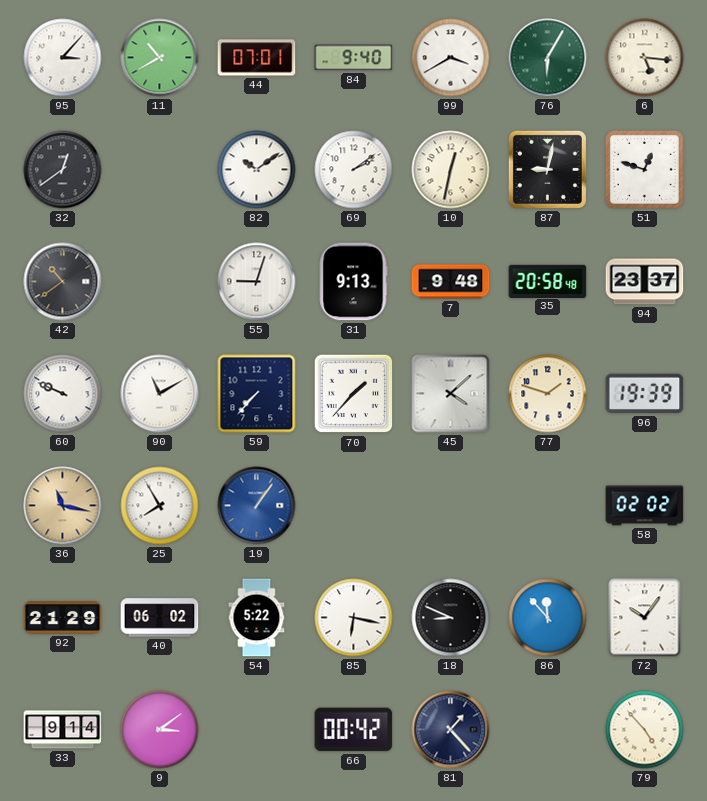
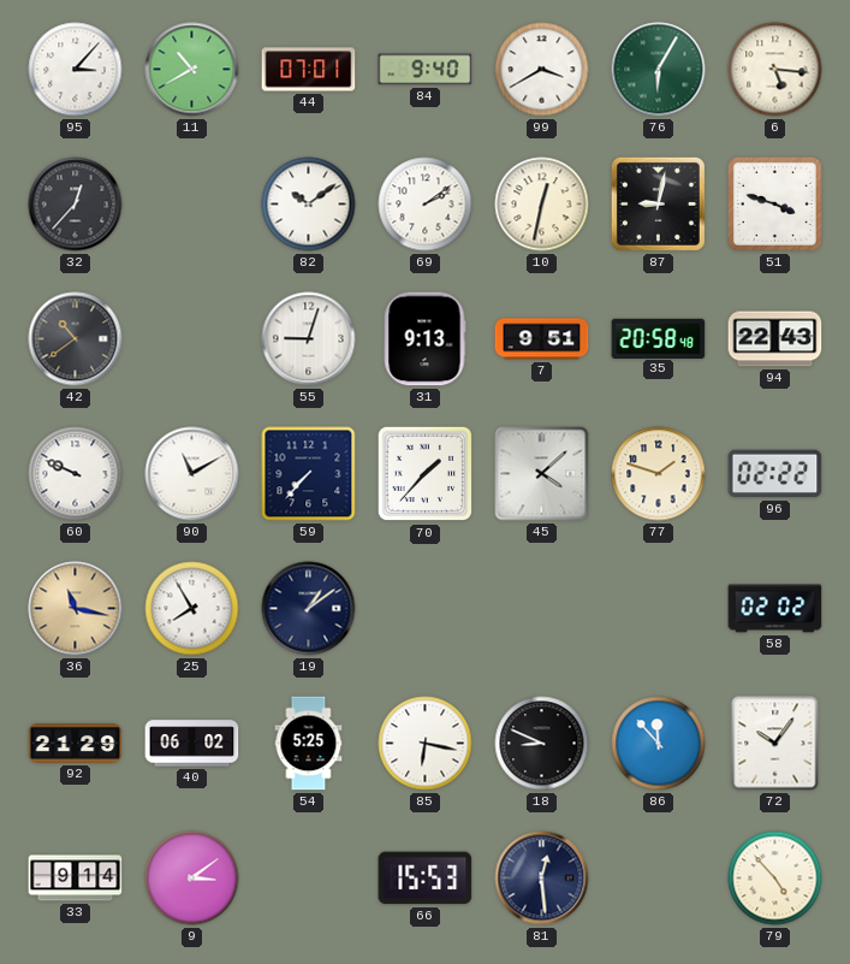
32: 12:39 -> 12:37
51: 12:48 -> 3:48
7: 9:48 -> 9:51
94: 23:37 -> 22:43
96: 19:39 -> 02:22
19: 1:06 -> 1:09
19 dial: blue -> navy
54: 5:22 -> 5:25
66: 00:42 -> 15:53
81: 1:23 -> 12:29
